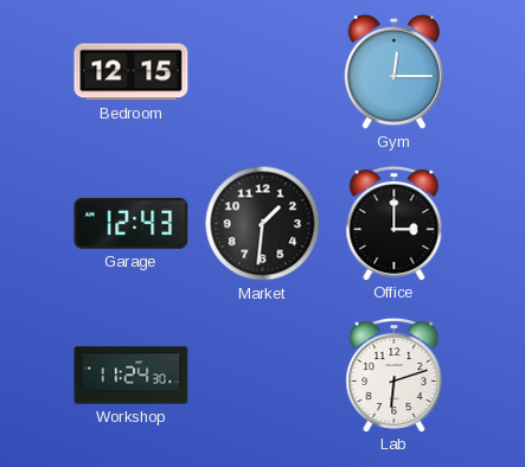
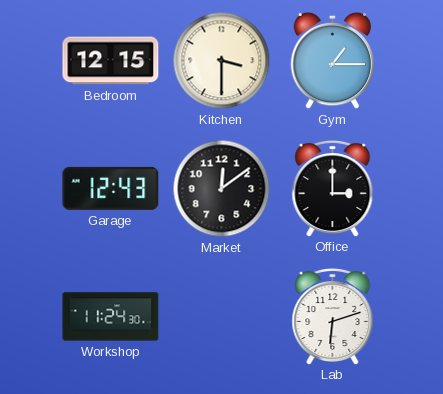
Kitchen: none -> 3:30
Gym: 12:15 -> 1:15
Market: 1:31 -> 12:09
